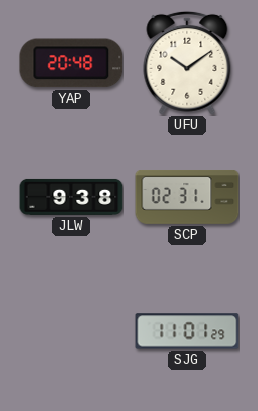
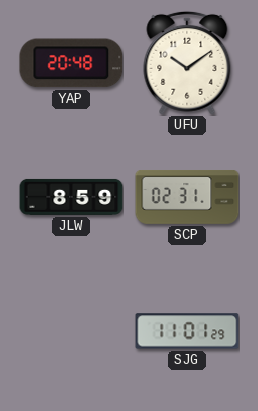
JLW: 9:38 -> 8:59
